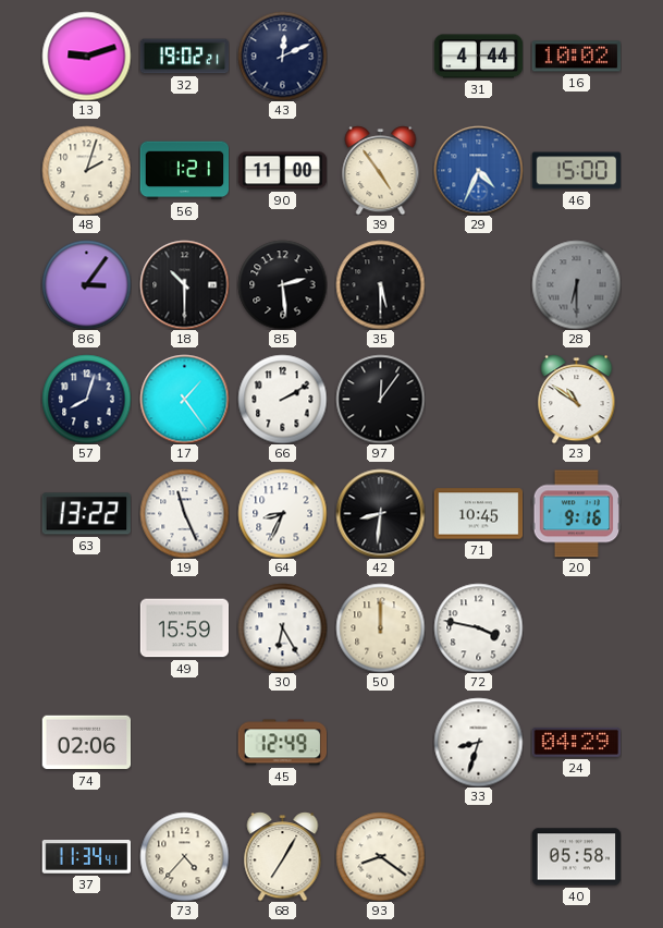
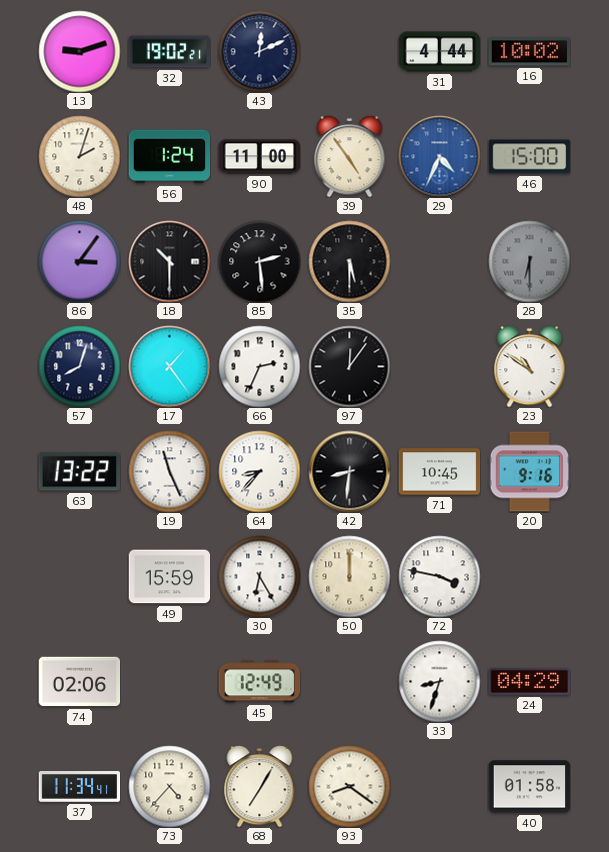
56: 1:21 -> 1:24
66: 2:10 -> 2:34
64: 8:34 -> 8:37
40: 05:58 -> 01:58
